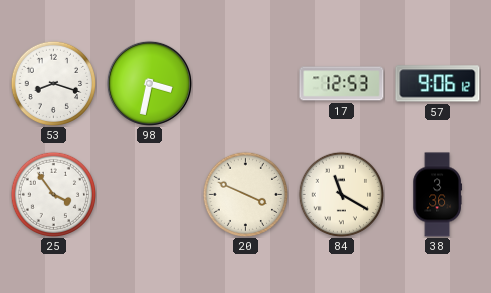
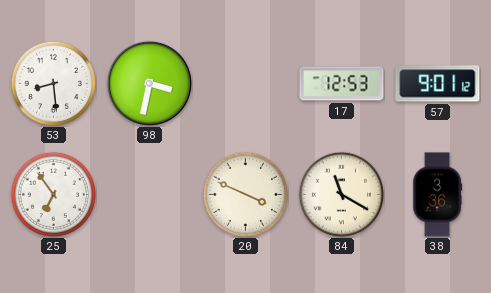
53: 8:18 -> 8:29
57: 9:06 -> 9:01
25: 3:54 -> 6:54
